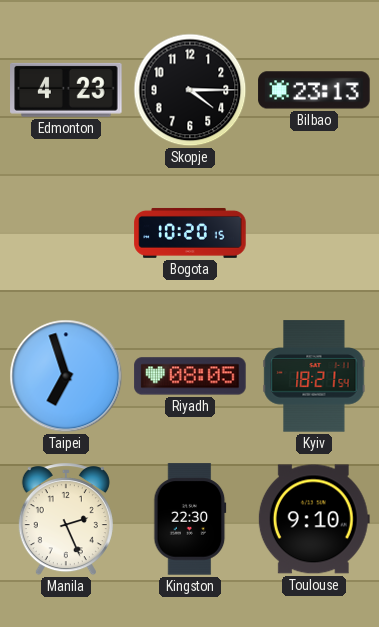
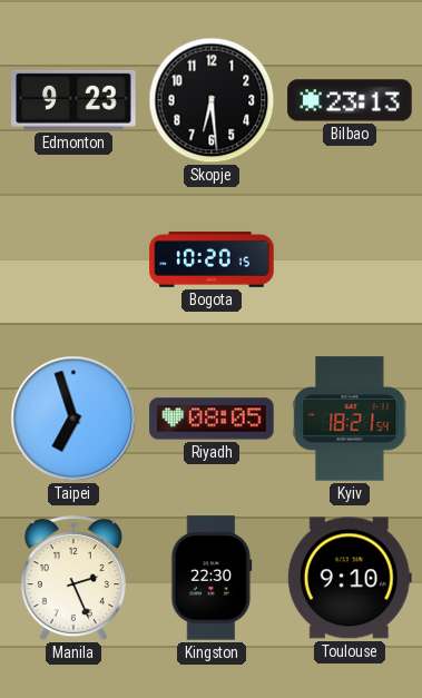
Edmonton: 4:23 -> 9:23
Skopje: 4:15 -> 6:29
